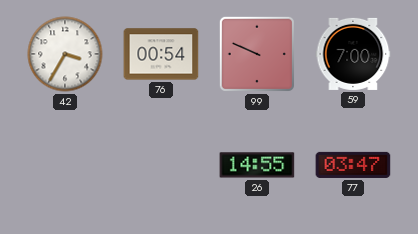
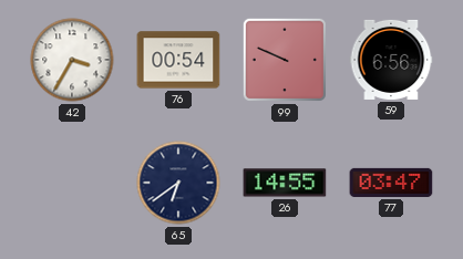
59: 7:00 -> 6:56
65: none -> 6:39
